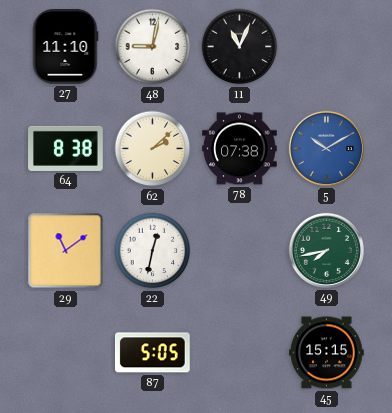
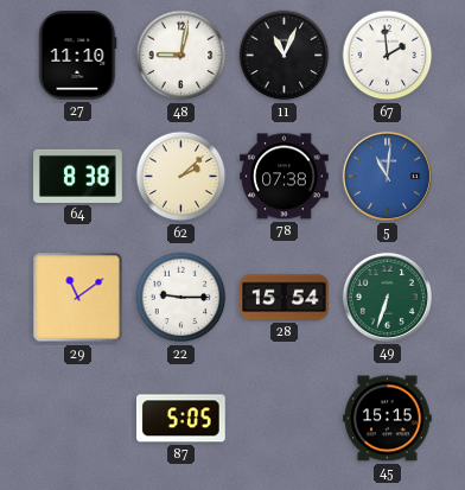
67: none -> 1:59
5: 10:10 -> 11:01
22: 12:32 -> 9:15
28: none -> 15:54
49: 7:43 -> 6:33
